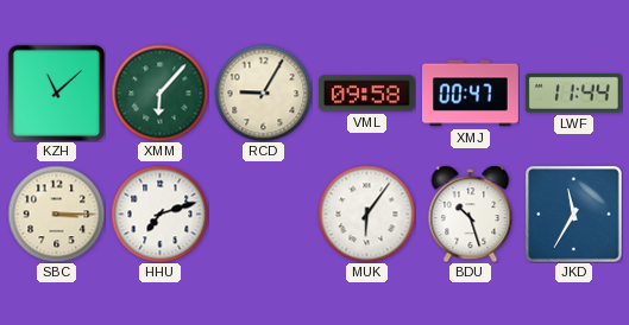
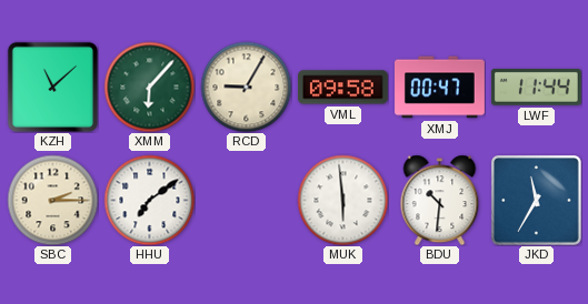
SBC: 3:15 -> 2:15
HHU: 7:12 -> 7:09
MUK: 6:06 -> 5:59
BDU: 10:27 -> 10:31
